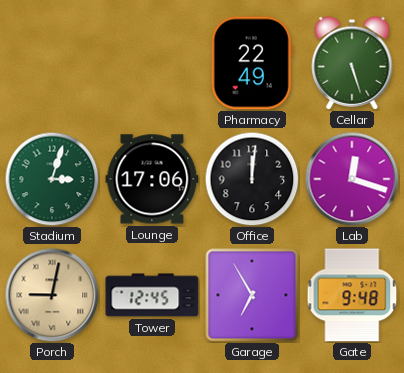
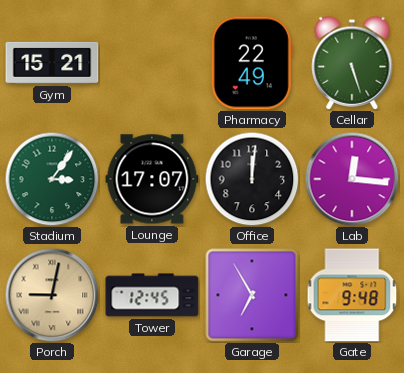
Gym: none -> 15:21
Stadium: 3:03 -> 3:06
Lounge: 17:06 -> 17:07
Lab: 12:18 -> 12:16
